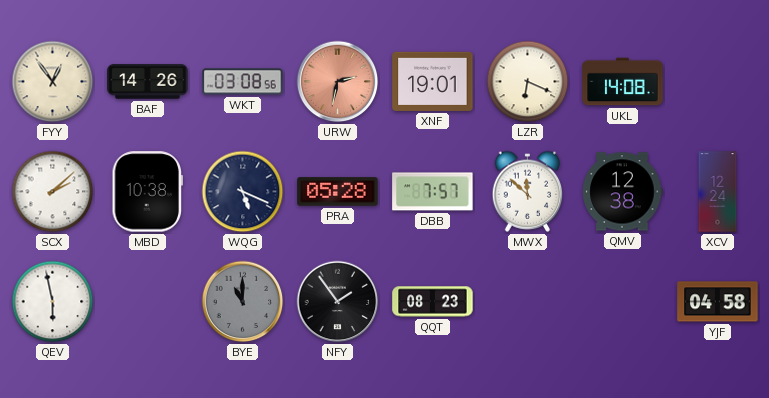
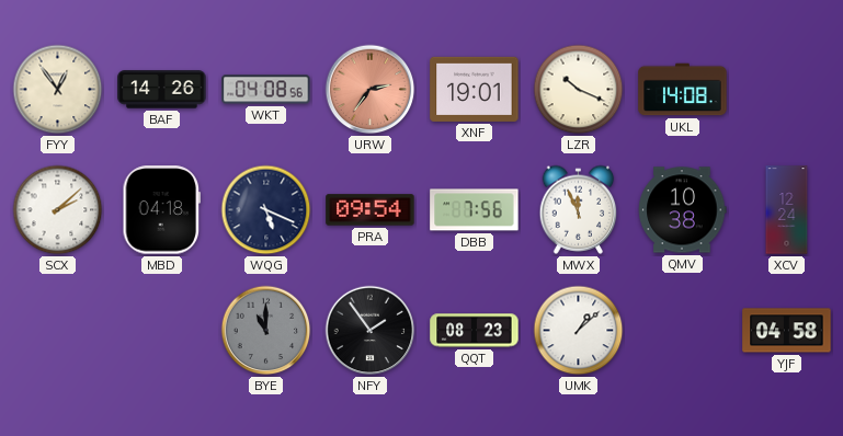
WKT: 03:08 -> 04:08
URW: 2:32 -> 2:36
LZR: 6:19 -> 10:19
MBD: 10:38 -> 04:18
PRA: 05:28 -> 09:54
DBB: 7:57 -> 7:56
MWX: 11:52 -> 11:56
QMV: 12:38 -> 10:38
QEV: 5:58 -> none
UMK: none -> 1:08
